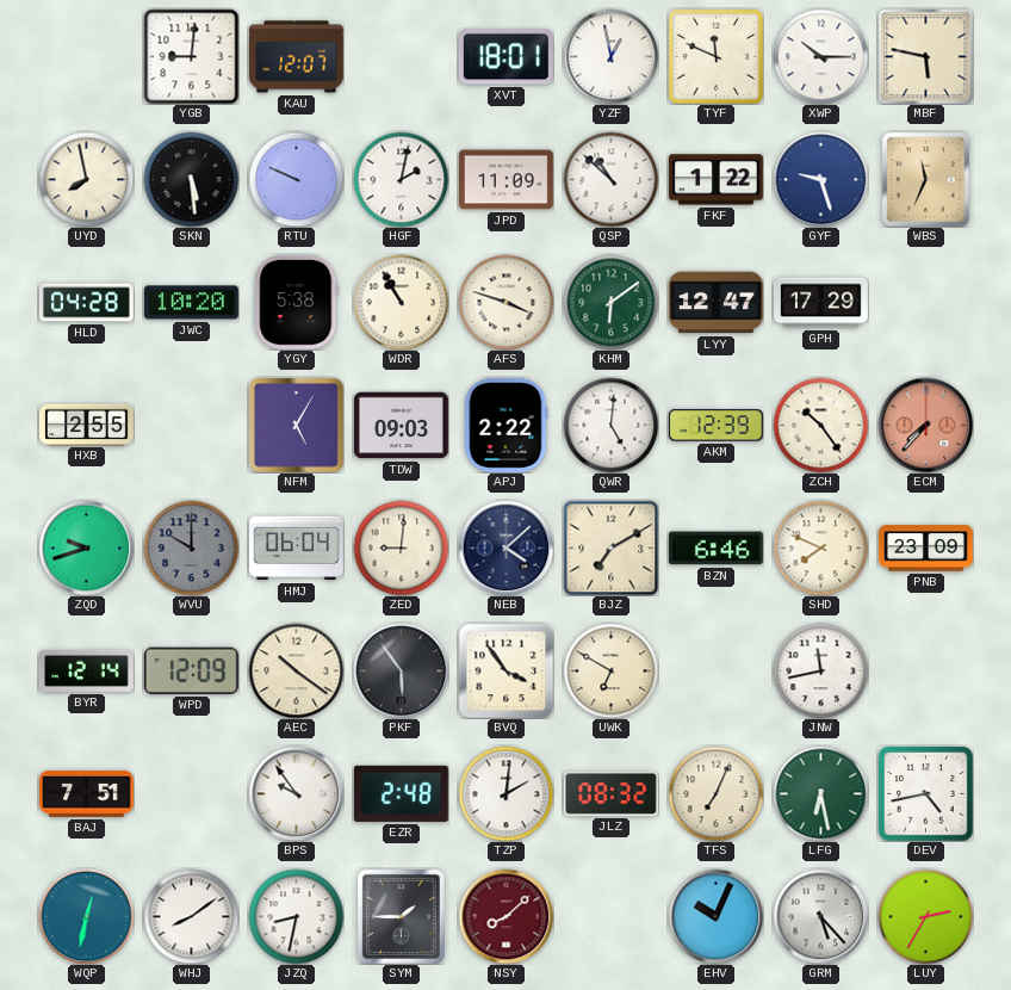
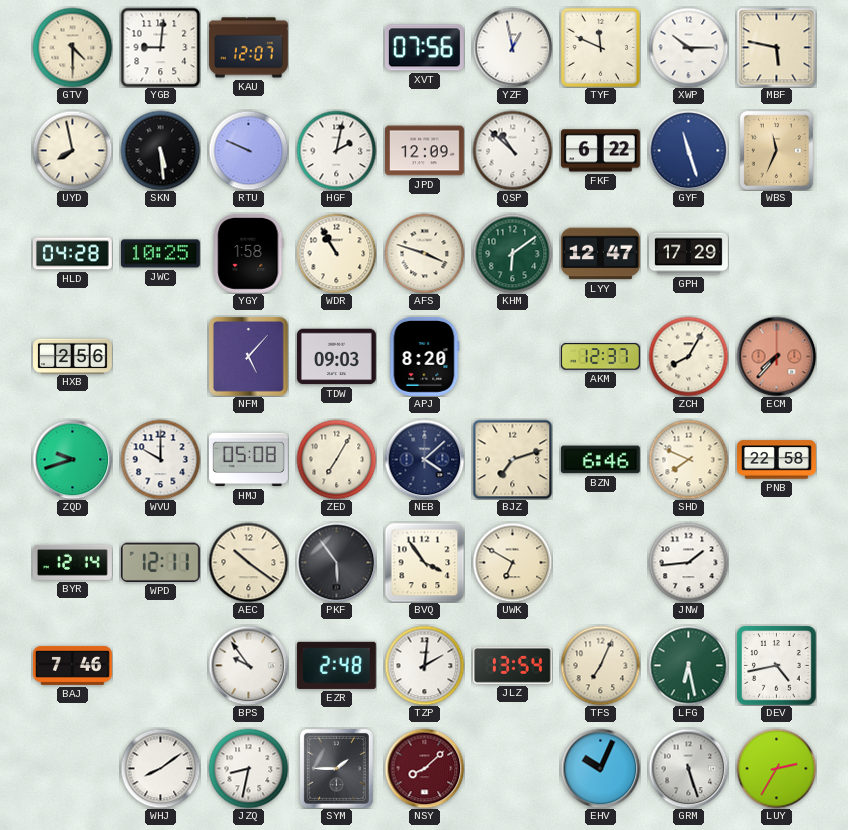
GTV: none -> 4:30
XVT: 18:01 -> 07:56
JPD: 11:09 -> 12:09
FKF: 1:22 -> 6:22
GYF: 9:27 -> 11:27
JWC: 10:20 -> 10:25
YGY: 5:38 -> 1:58
HXB: 2:55 -> 2:56
NFM: 5:05 -> 5:07
APJ: 2:22 -> 8:20
QWR: 5:01 -> none
AKM: 12:39 -> 12:37
ZCH: 10:24 -> 8:05
WVU dial: grey -> white
HMJ: 06:04 -> 05:08
ZED: 9:01 -> 7:05
BJZ: 7:10 -> 7:12
PNB: 23:09 -> 22:58
WPD: 12:09 -> 12:11
JNW: 11:43 -> 1:44
BAJ: 7:51 -> 7:46
JLZ: 08:32 -> 13:54
WQP: 12:32 -> none
GRM: 5:23 -> 5:27
